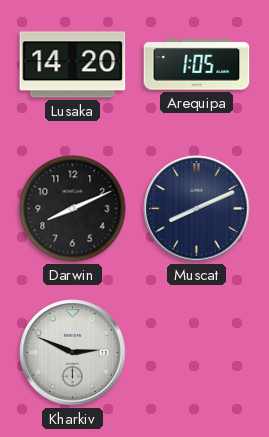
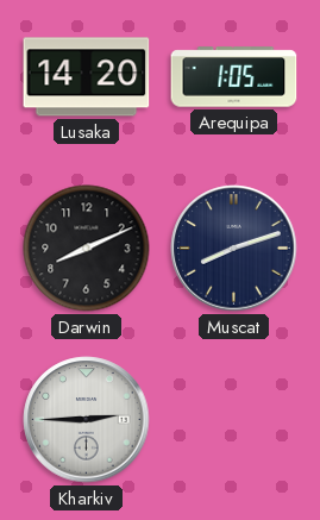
Muscat: 8:11 -> 8:12
Kharkiv: 2:49 -> 2:45
